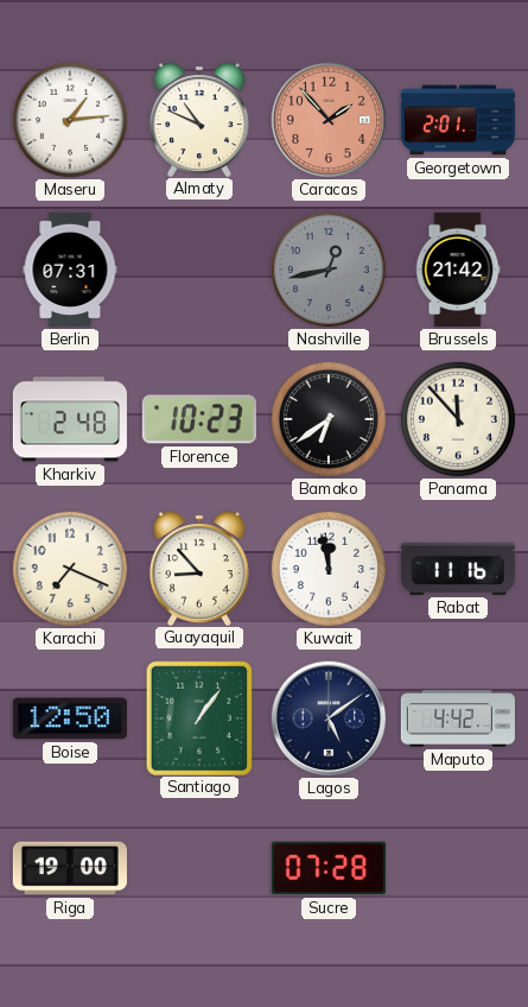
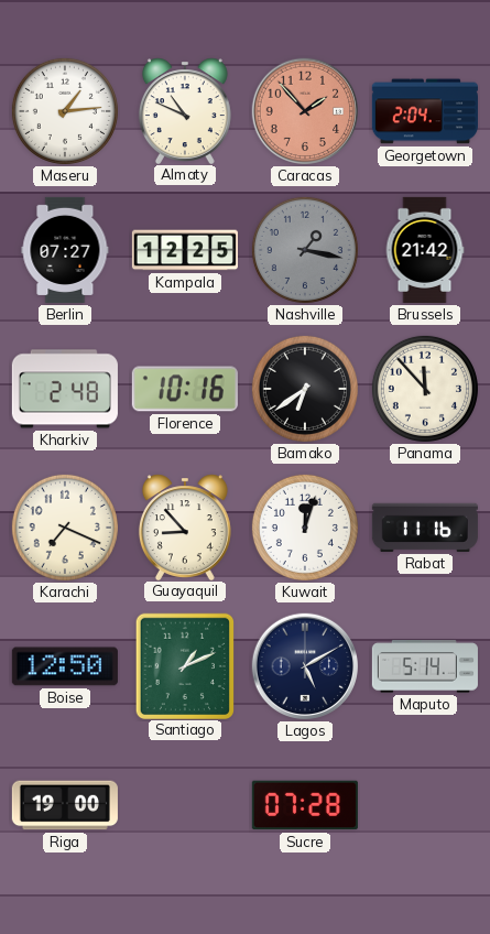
Georgetown: 2:01 -> 2:04
Berlin: 07:31 -> 07:27
Kampala: none -> 12:25
Nashville: 12:43 -> 1:17
Florence: 10:23 -> 10:16
Kuwait: 11:58 -> 12:03
Santiago: 1:06 -> 1:11
Lagos: 5:09 -> 5:10
Maputo: 4:42 -> 5:14
